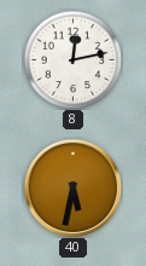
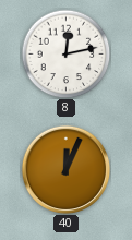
40: 5:32 -> 12:04
